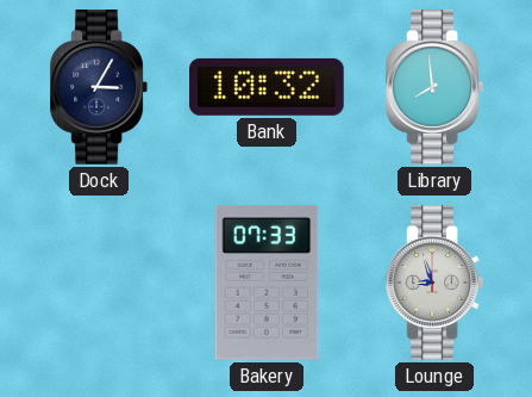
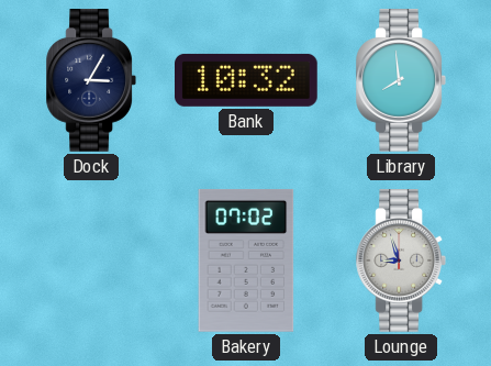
Bakery: 07:33 -> 07:02
